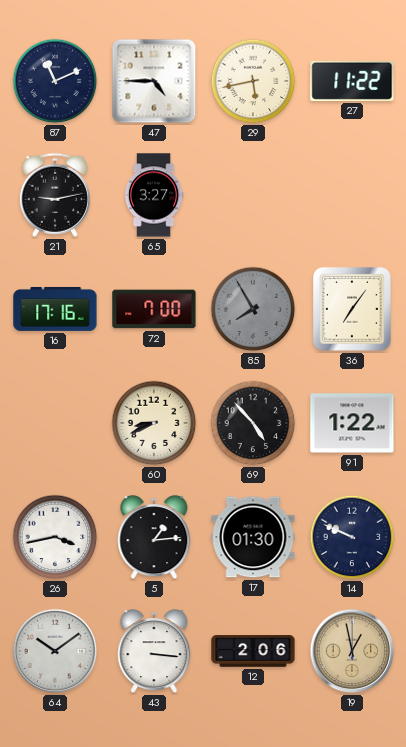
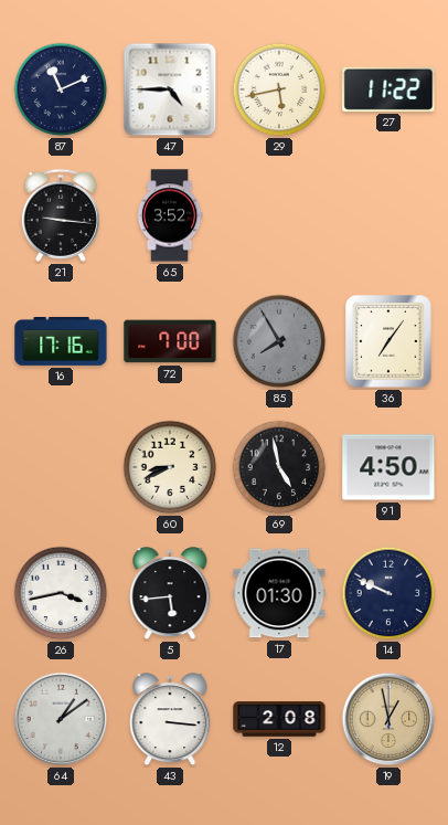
21: 9:13 -> 9:16
65: 3:27 -> 3:52
69: 4:53 -> 4:58
91: 1:22 -> 4:50
5: 1:14 -> 5:44
64: 10:09 -> 1:09
12: 2:06 -> 2:08
